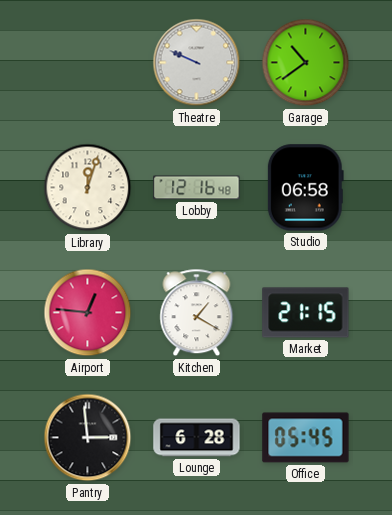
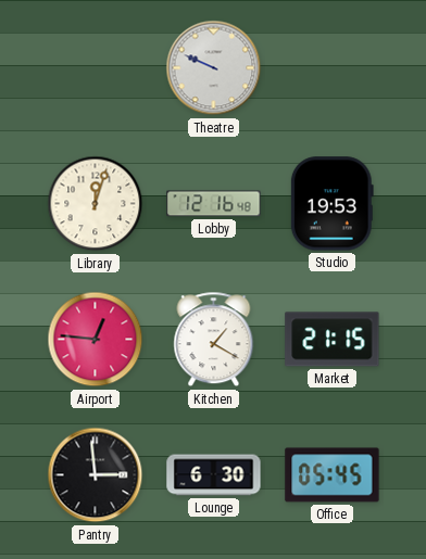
Garage: 10:39 -> none
Studio: 06:58 -> 19:53
Lounge: 6:28 -> 6:30
